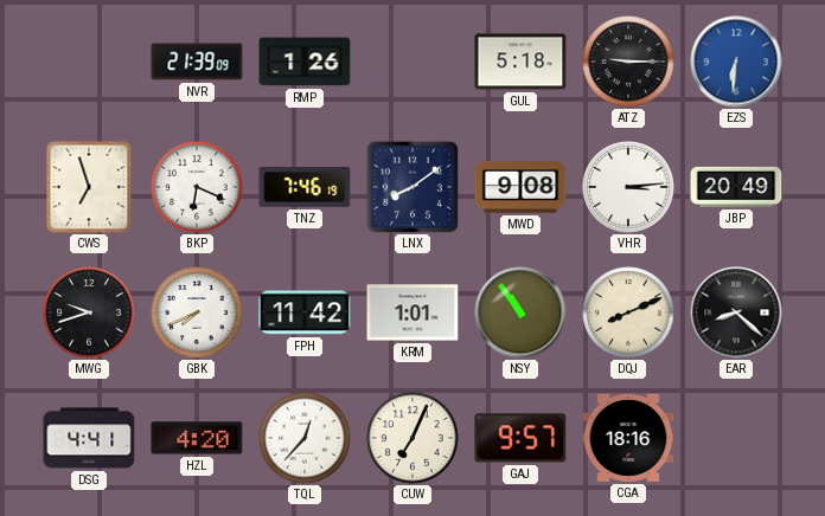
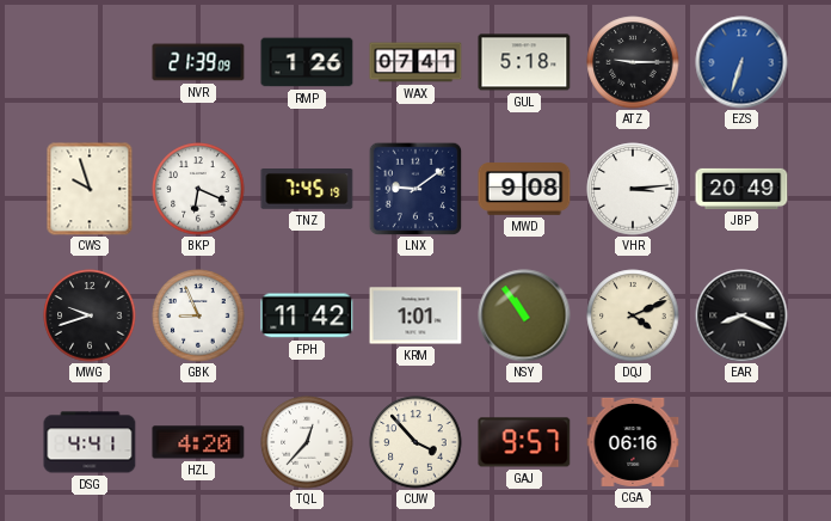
WAX: none -> 07:41
EZS: 6:31 -> 6:33
CWS: 6:57 -> 9:57
TNZ: 7:46 -> 7:45
LNX: 8:09 -> 9:09
GBK: 7:41 -> 8:56
DQJ: 8:11 -> 4:11
EAR: 8:22 -> 8:19
CUW: 7:04 -> 3:53
CGA: 18:16 -> 06:16
